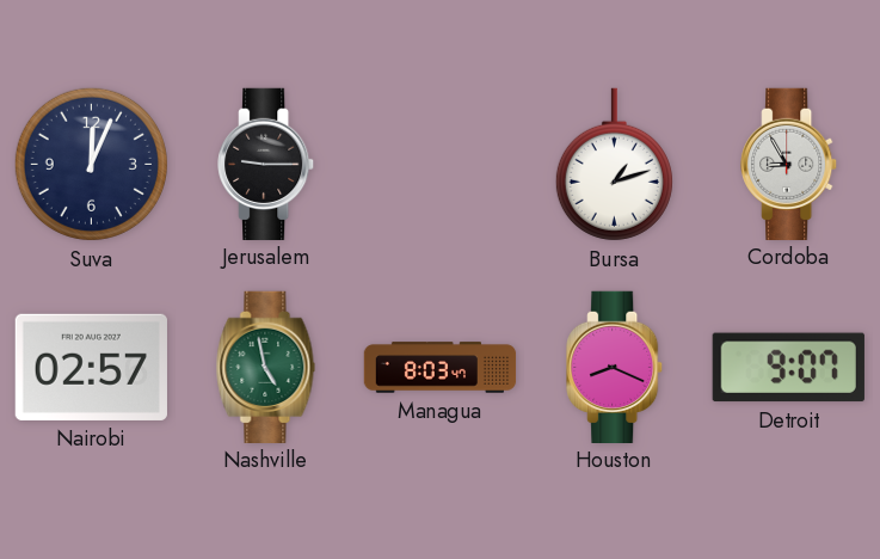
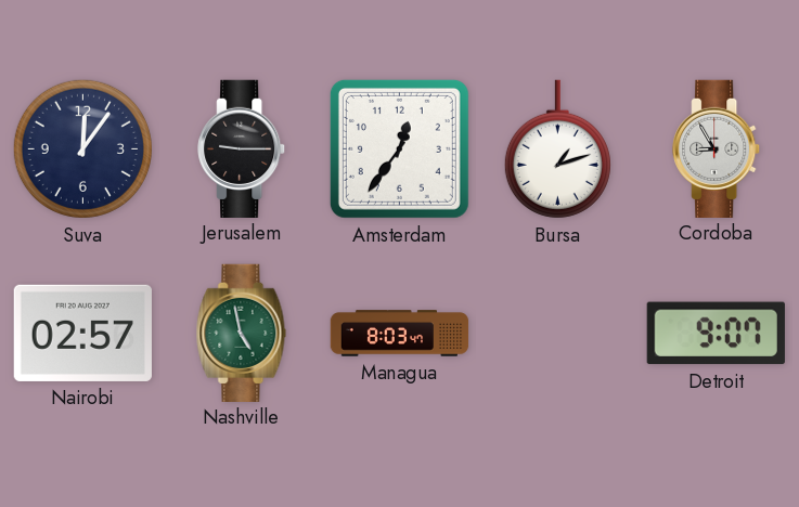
Suva: 12:04 -> 12:06
Amsterdam: none -> 12:36
Houston: 8:19 -> none
